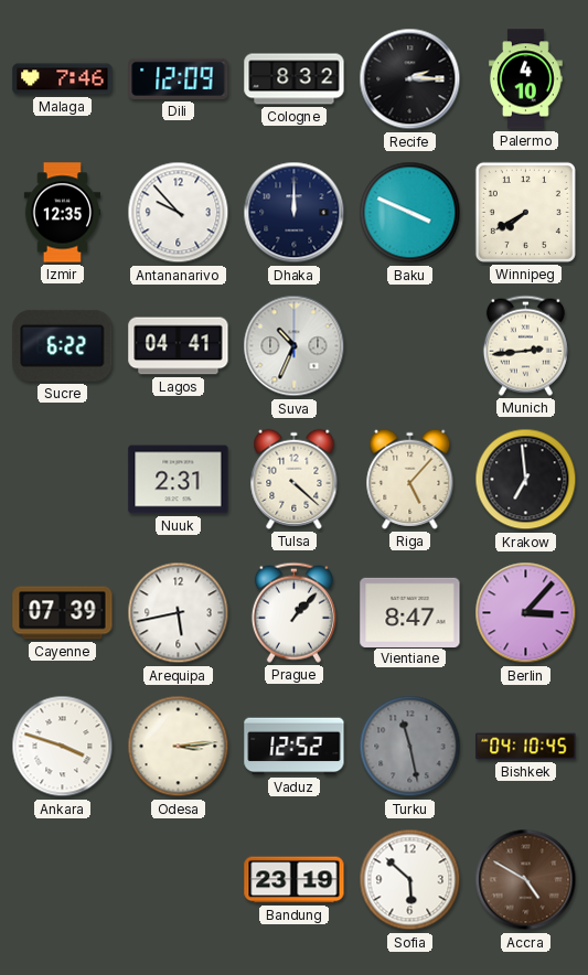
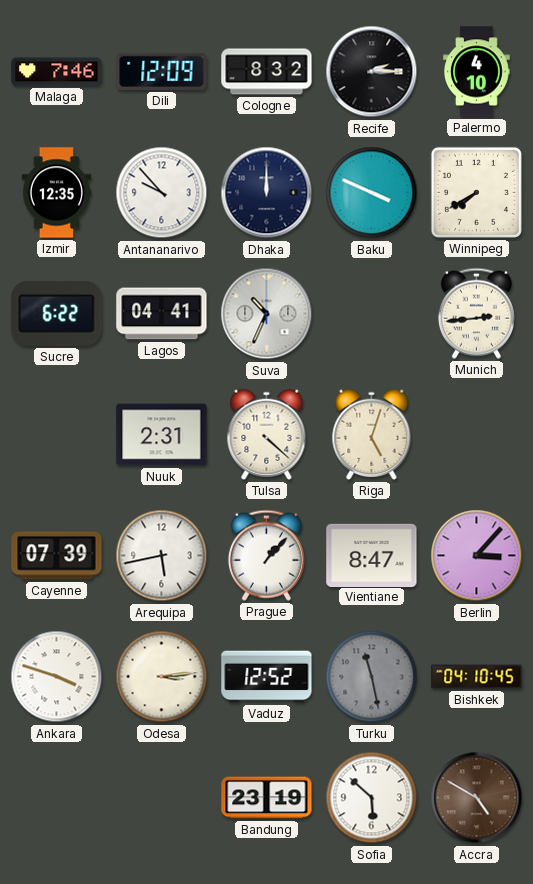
Riga: 5:07 -> 5:03
Krakow: 6:59 -> none
